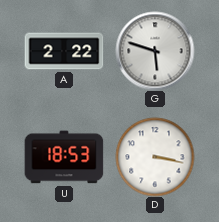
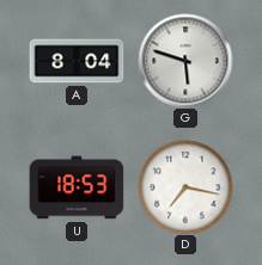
A: 2:22 -> 8:04
D: 3:17 -> 7:17
